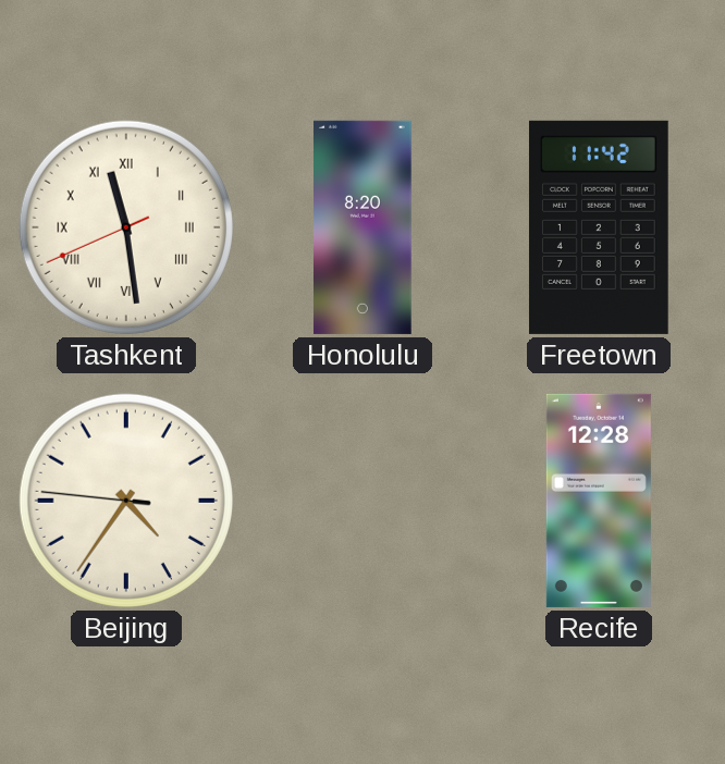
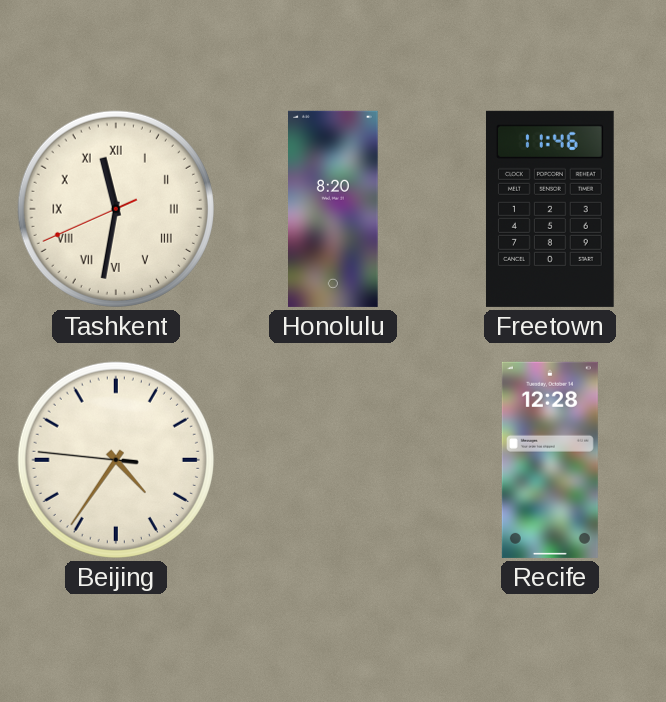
Tashkent: 11:28 -> 11:31
Freetown: 11:42 -> 11:46
